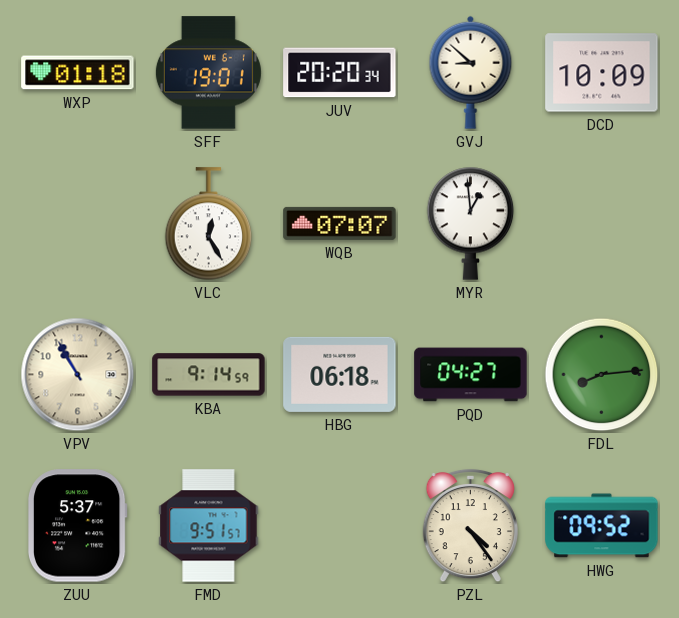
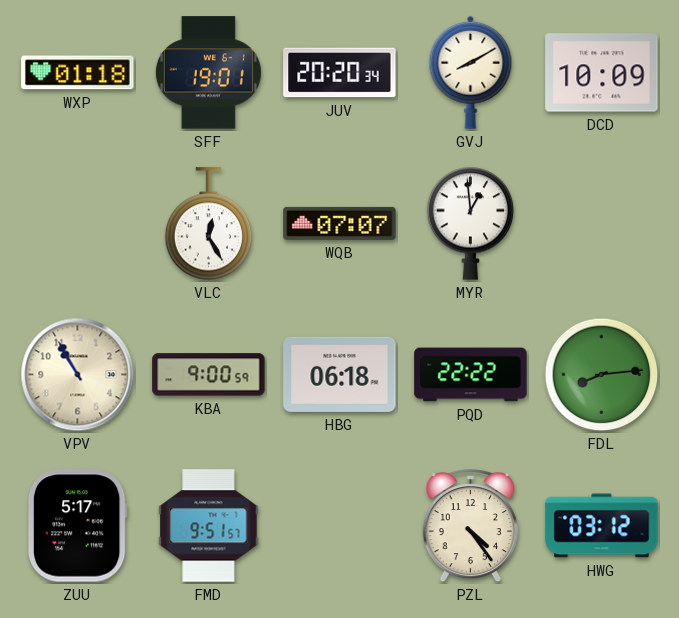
GVJ: 8:52 -> 8:10
KBA: 9:14 -> 9:00
PQD: 04:27 -> 22:22
ZUU: 5:37 -> 5:17
HWG: 09:52 -> 03:12
